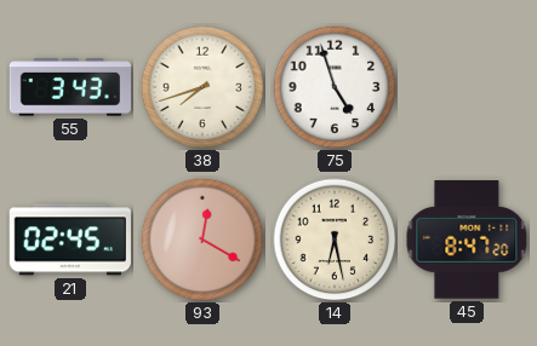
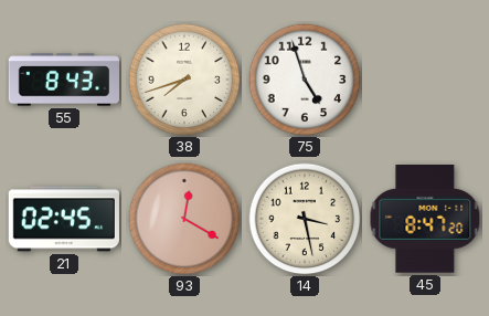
55: 3:43 -> 8:43
14: 6:28 -> 3:28
